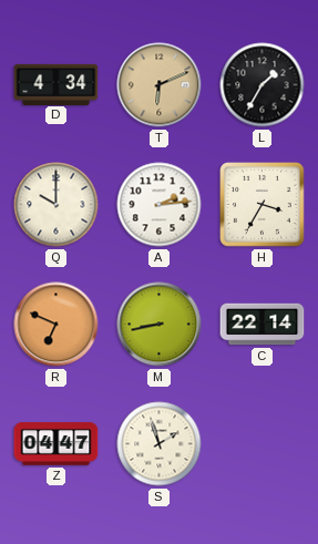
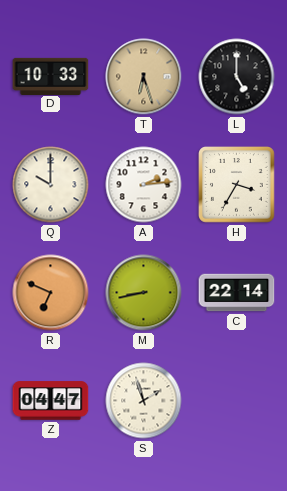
D: 4:34 -> 10:33
T: 6:11 -> 6:27
L: 1:35 -> 5:00
